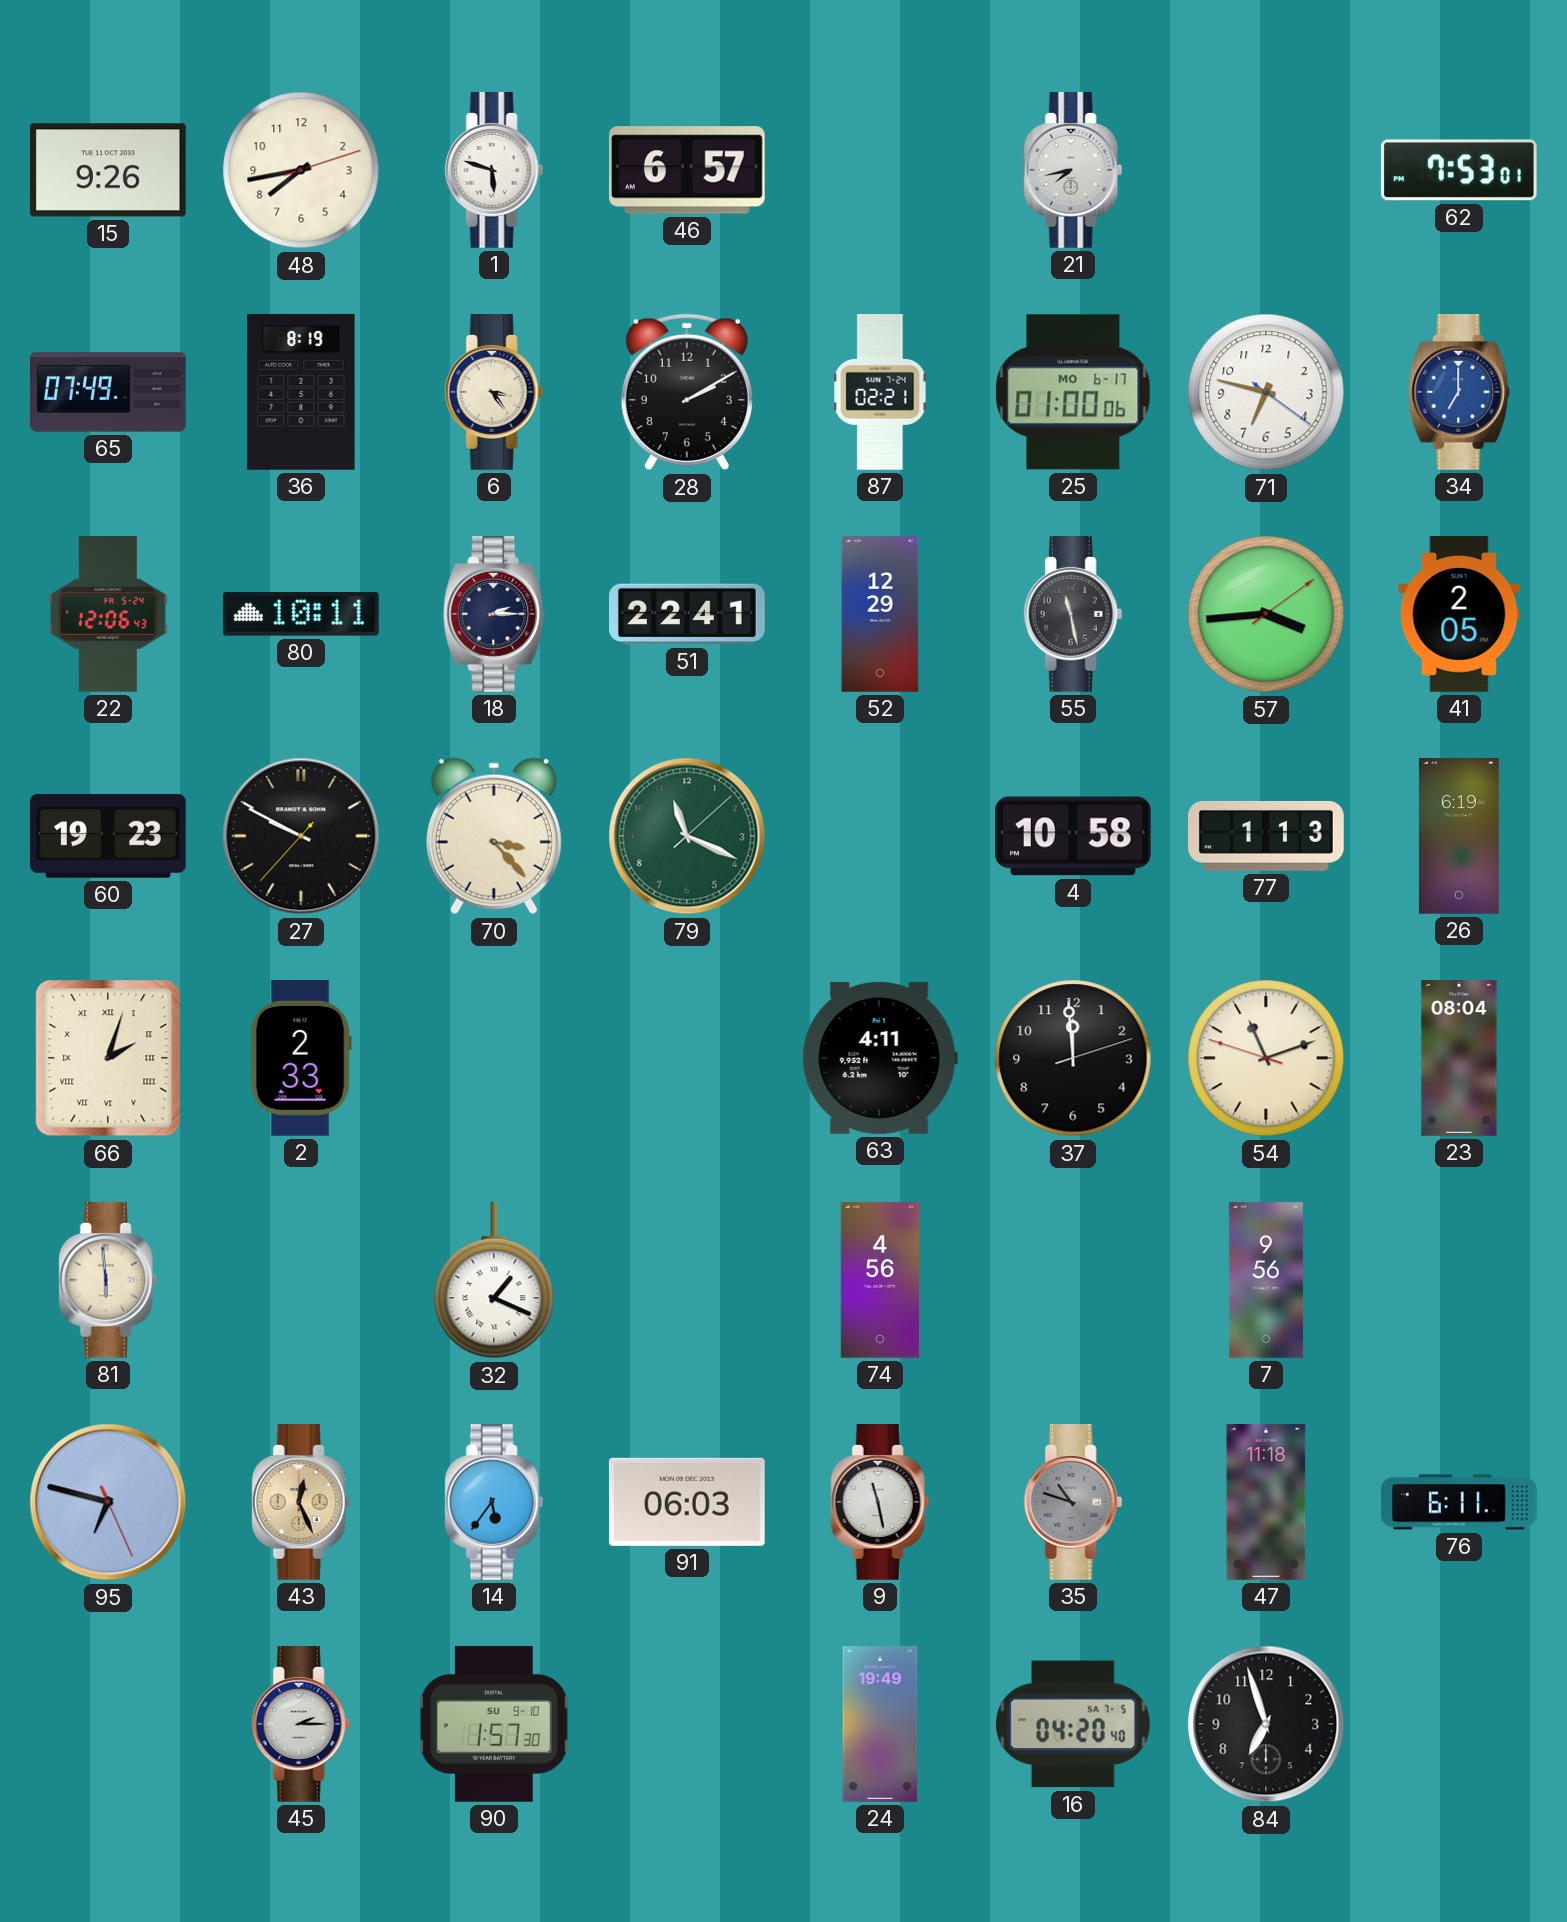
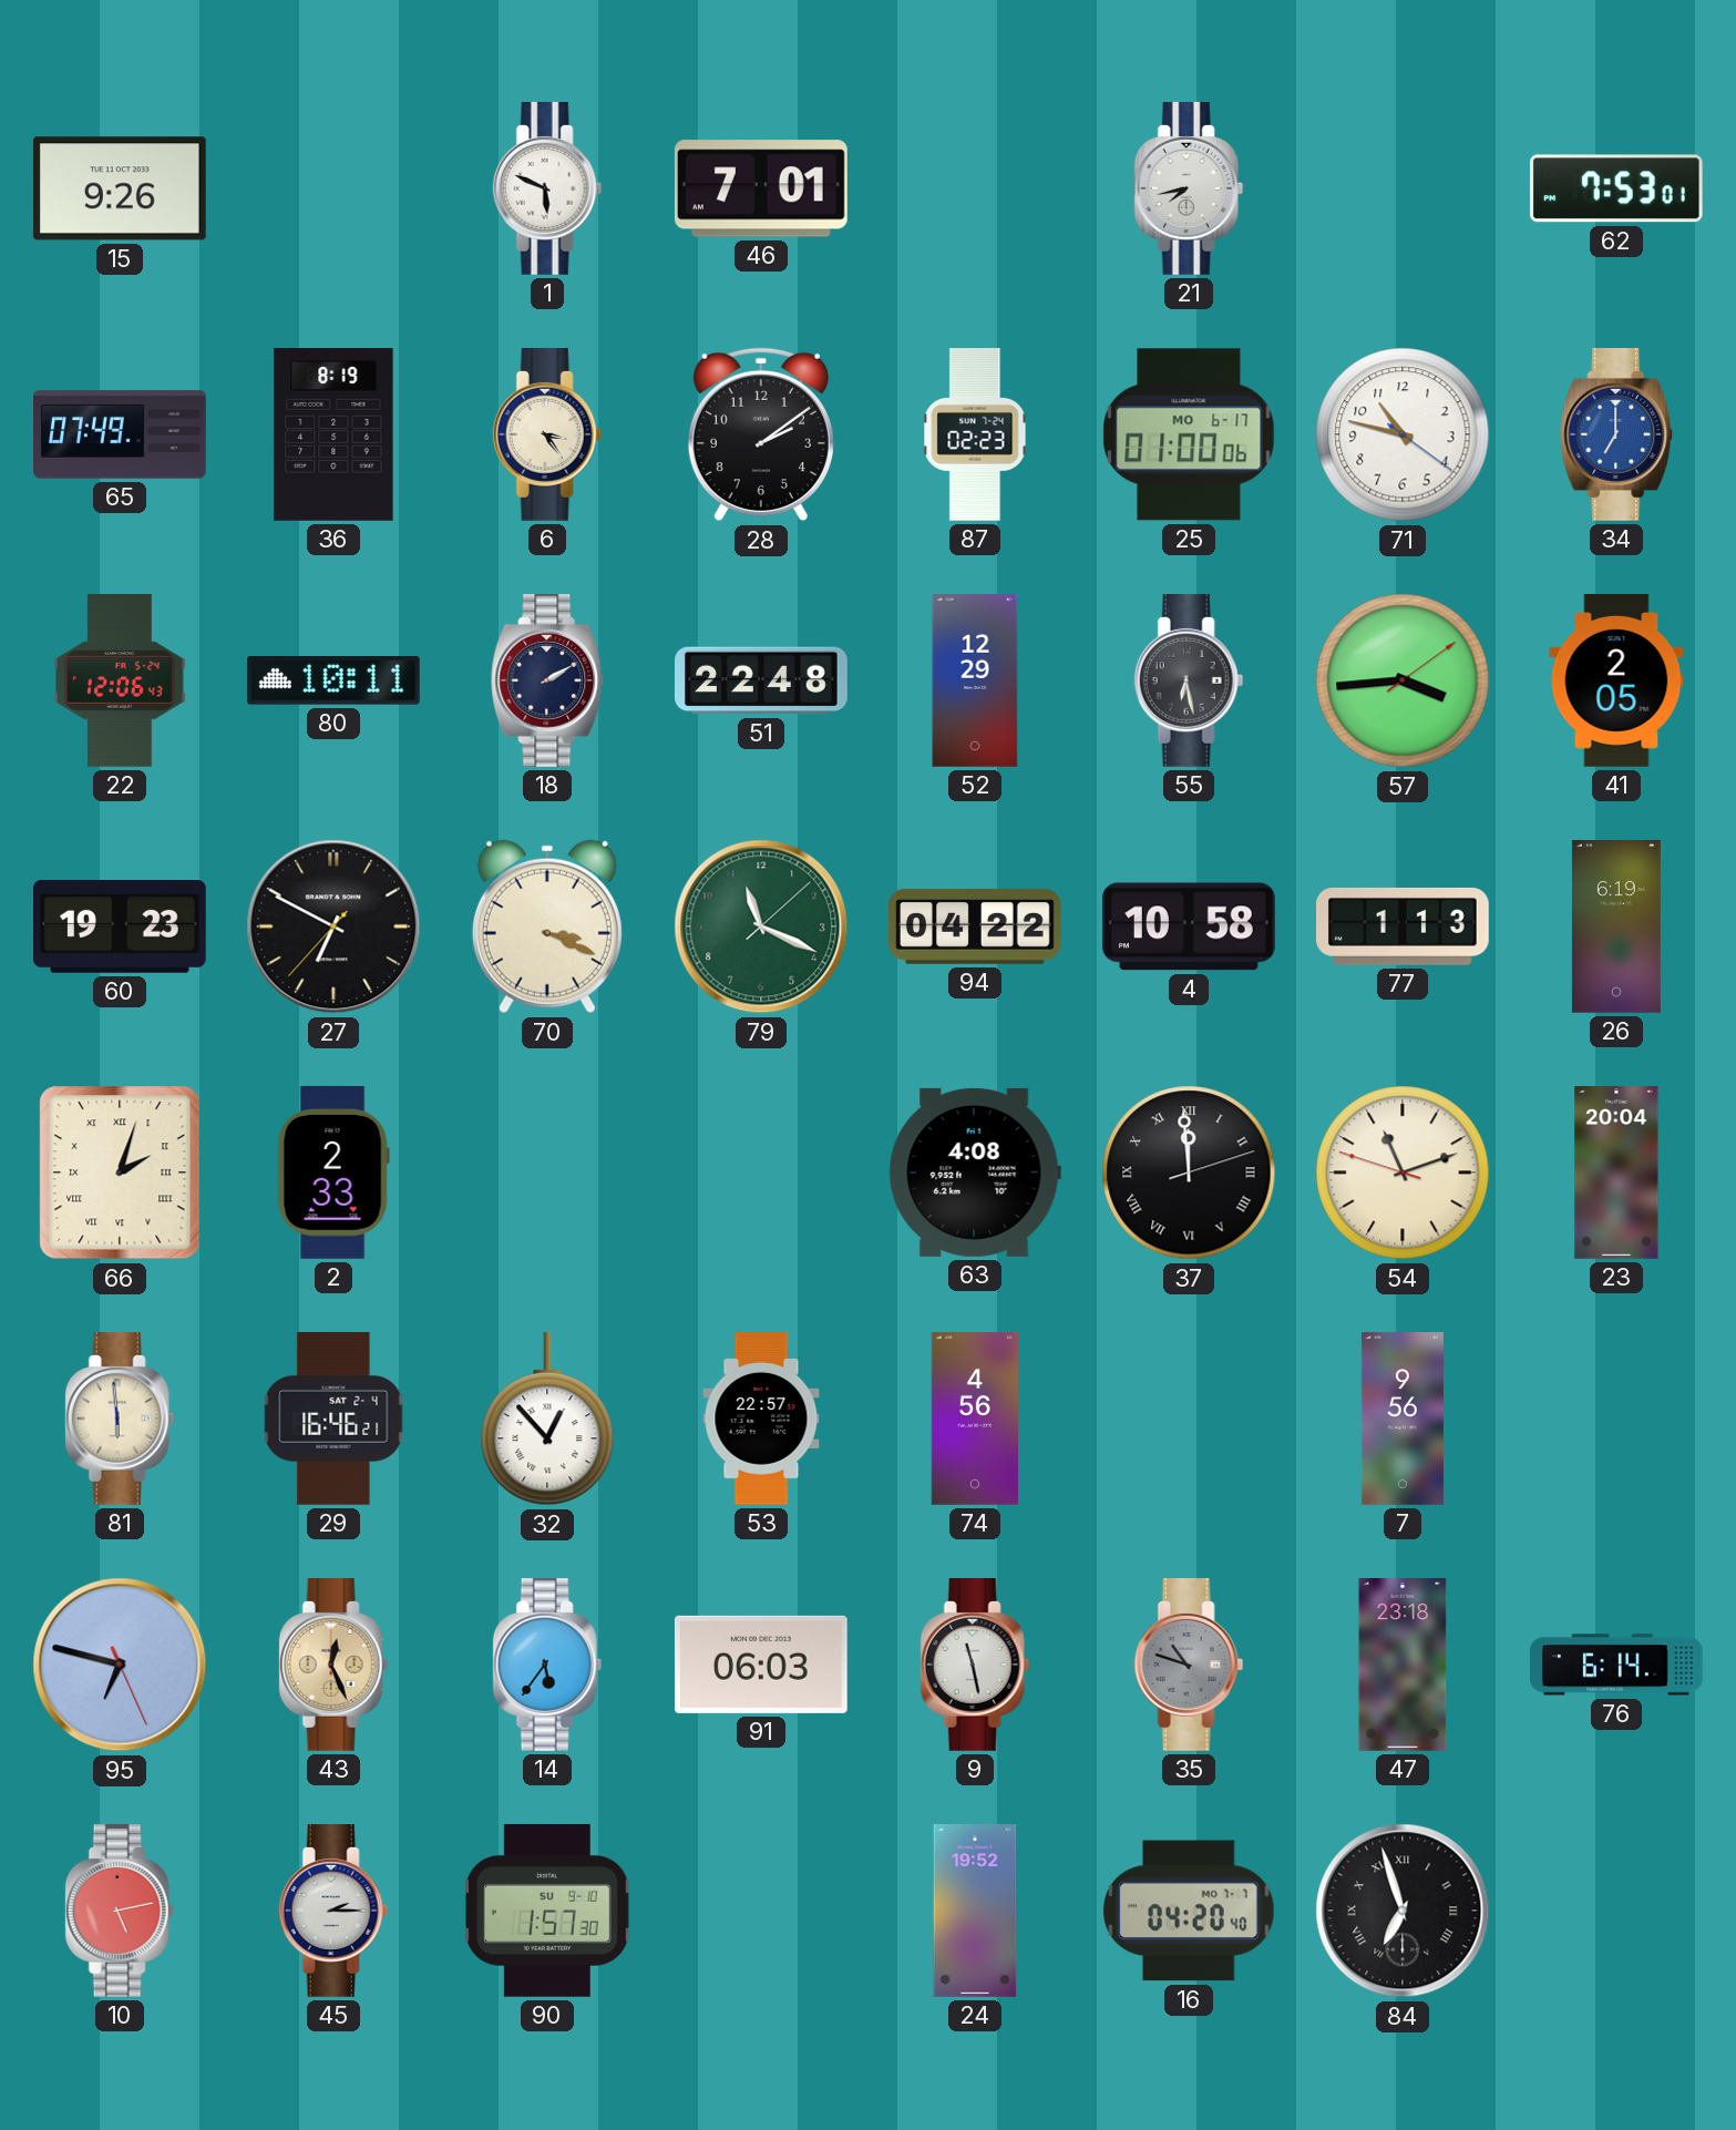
48: 7:43 -> none
1: 5:48 -> 5:49
46: 6:57 -> 7:01
28: 2:10 -> 2:09
87: 02:21 -> 02:23
71: 6:47 -> 10:47
18: 2:15 -> 2:10
51: 22:41 -> 22:48
55: 11:28 -> 6:28
27: 9:49 -> 6:49
70: 3:23 -> 3:19
94: none -> 04:22
63: 4:11 -> 4:08
37 numerals: Arabic -> Roman
23: 08:04 -> 20:04
29: none -> 16:46
32: 1:19 -> 12:53
53: none -> 22:57
47: 11:18 -> 23:18
76: 6:11 -> 6:14
10: none -> 5:13
24: 19:49 -> 19:52
16 date: SA 7-5 -> MO 7-7
84 numerals: Arabic -> Roman
